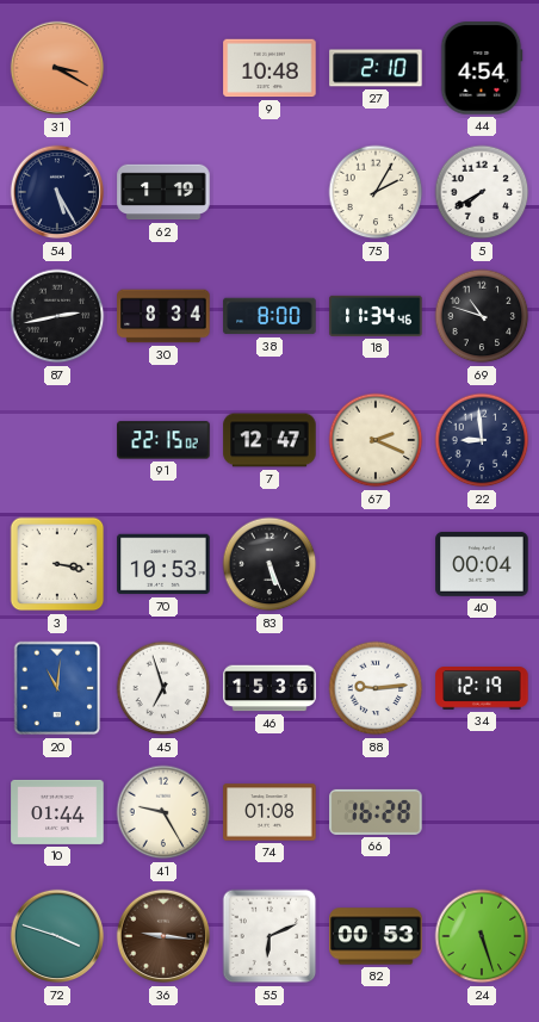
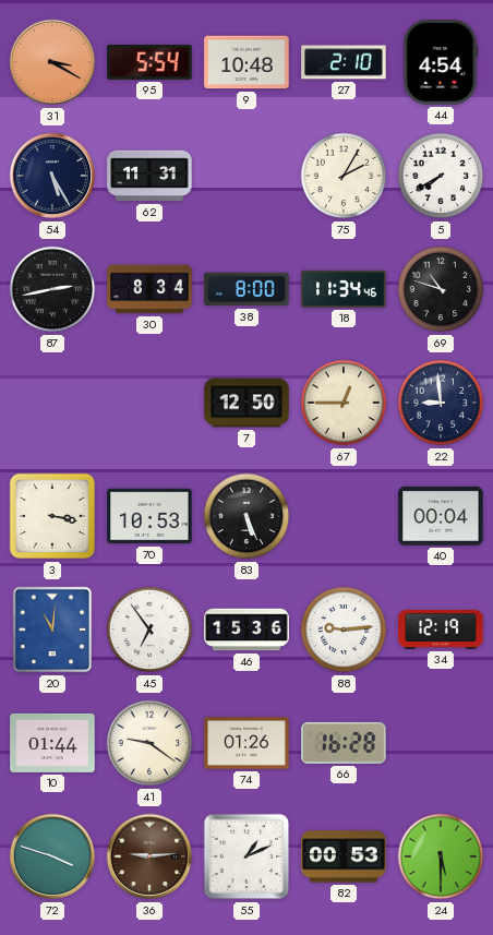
95: none -> 5:54
62: 1:19 -> 11:31
91: 22:15 -> none
7: 12:47 -> 12:50
67: 2:19 -> 12:45
45: 6:57 -> 6:54
41: 9:25 -> 9:21
74: 01:08 -> 01:26
36: 9:16 -> 9:14
55: 6:11 -> 1:11
24: 5:27 -> 5:30
